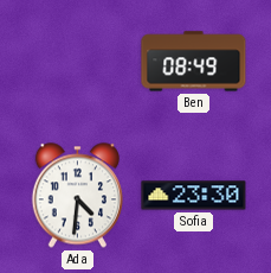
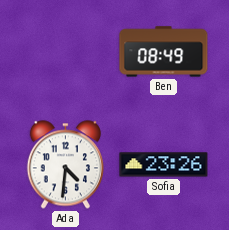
Sofia: 23:30 -> 23:26
